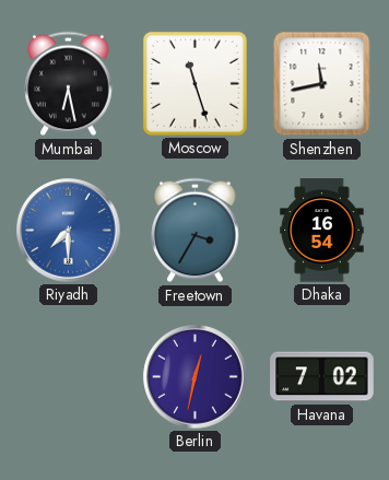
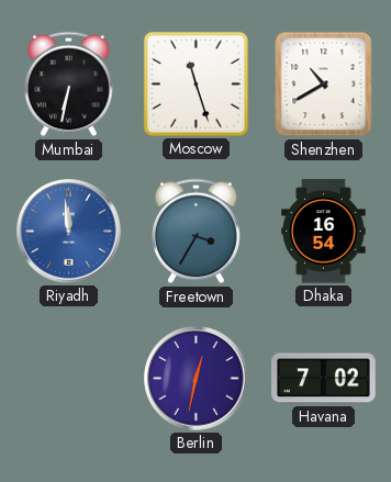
Mumbai: 6:28 -> 6:32
Shenzhen: 11:43 -> 10:40
Riyadh: 7:30 -> 11:59
